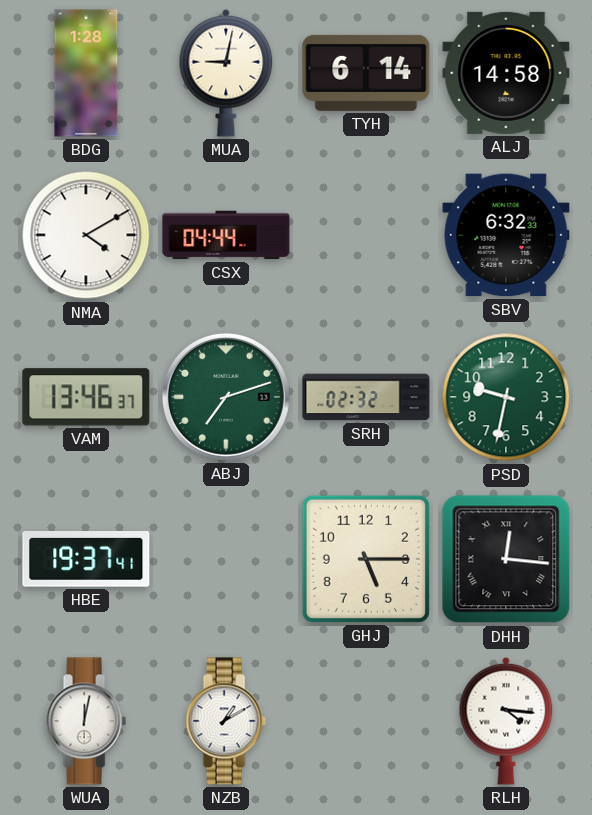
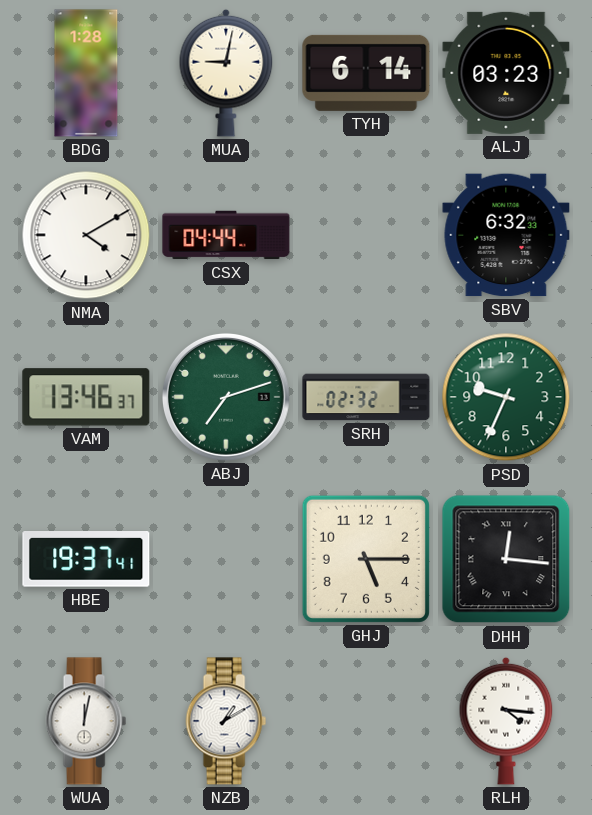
ALJ: 14:58 -> 03:23
PSD: 9:32 -> 9:34
